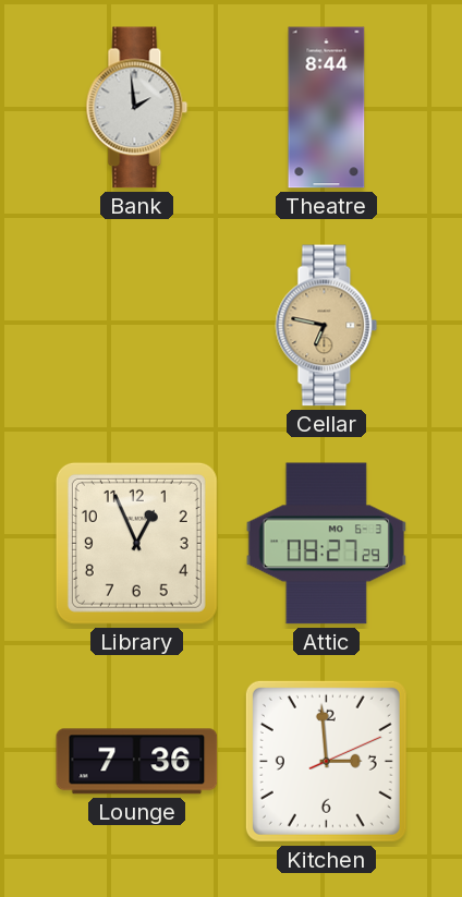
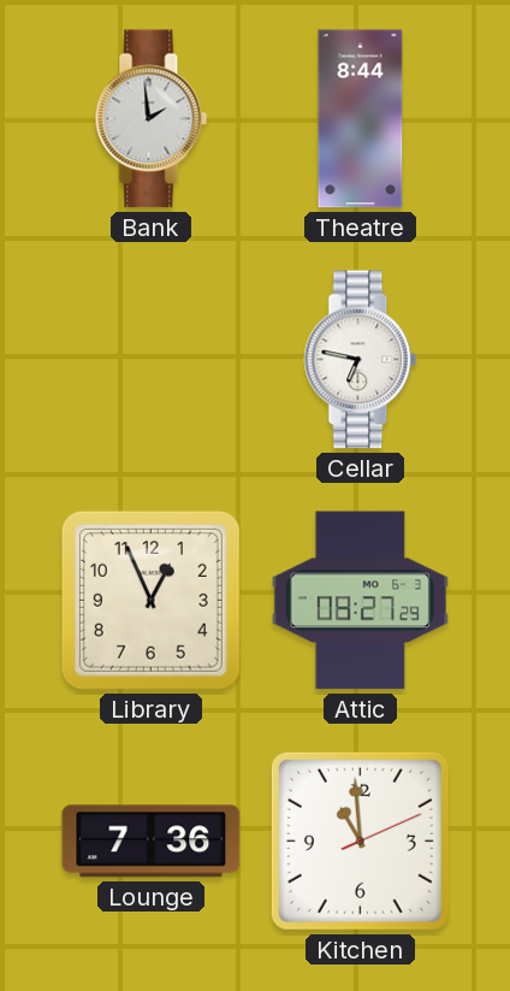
Cellar dial: champagne -> white
Kitchen: 2:59 -> 10:59
